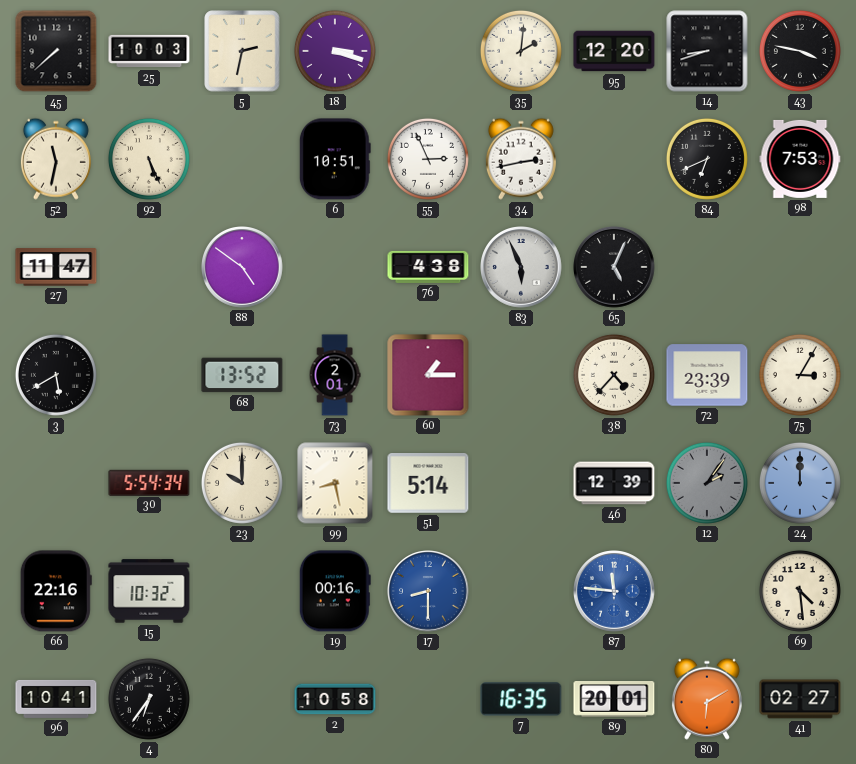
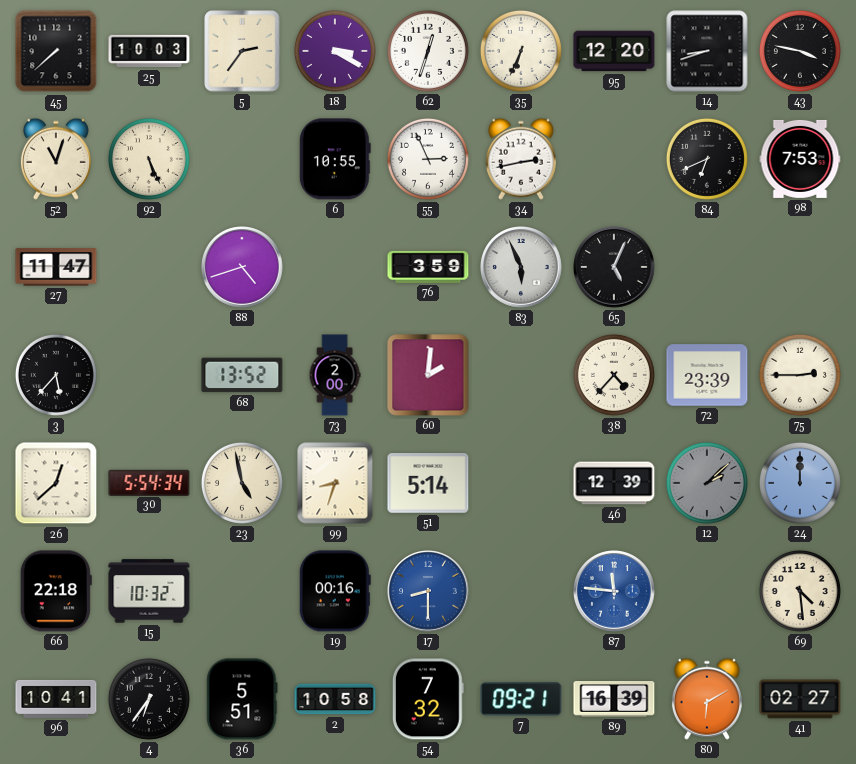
5: 2:32 -> 2:36
18: 3:18 -> 3:20
62: none -> 12:33
35: 2:01 -> 6:34
52: 11:32 -> 11:03
6: 10:51 -> 10:55
88: 4:51 -> 4:42
76: 4:38 -> 3:59
3: 5:40 -> 5:37
73: 2:01 -> 2:00
60: 1:15 -> 2:01
75: 3:05 -> 2:45
26: none -> 12:38
23: 10:00 -> 4:58
99: 8:28 -> 8:33
12: 2:06 -> 2:08
66: 22:16 -> 22:18
36: none -> 5:51
54: none -> 7:32
7: 16:35 -> 09:21
89: 20:01 -> 16:39
